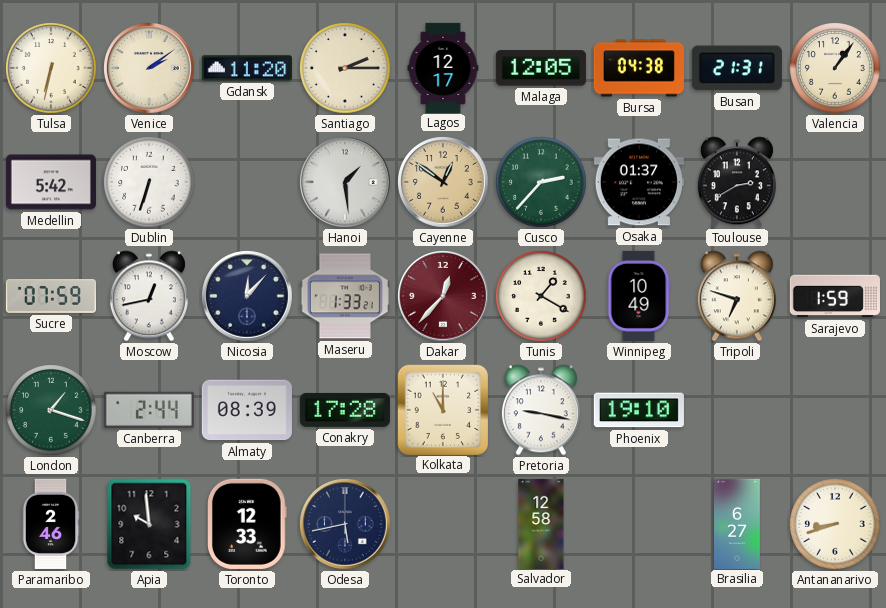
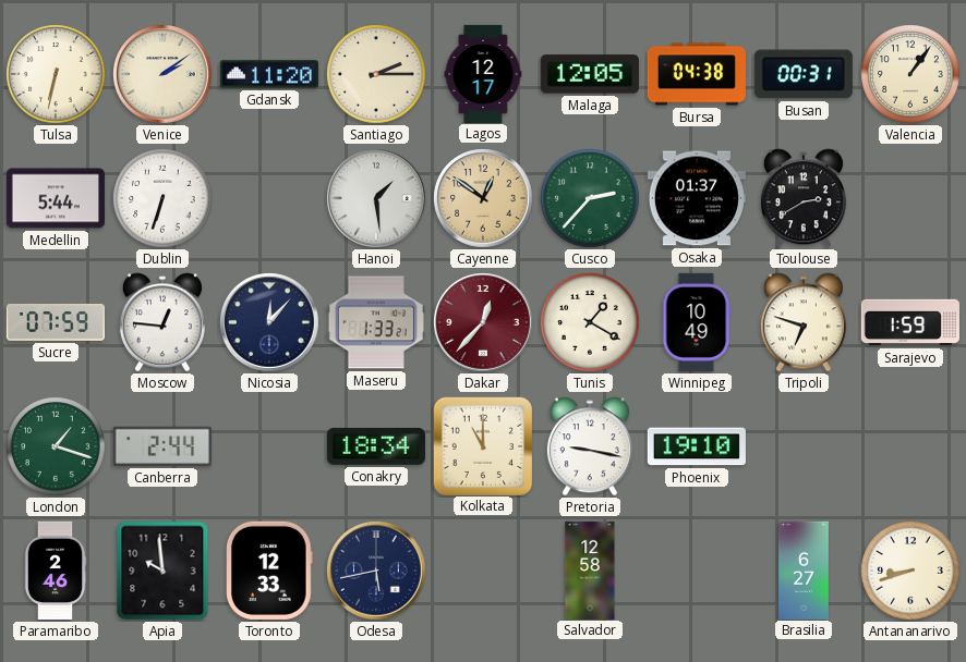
Busan: 21:31 -> 00:31
Medellin: 5:42 -> 5:44
Moscow: 12:43 -> 12:46
Almaty: 08:39 -> none
Conakry: 17:28 -> 18:34
